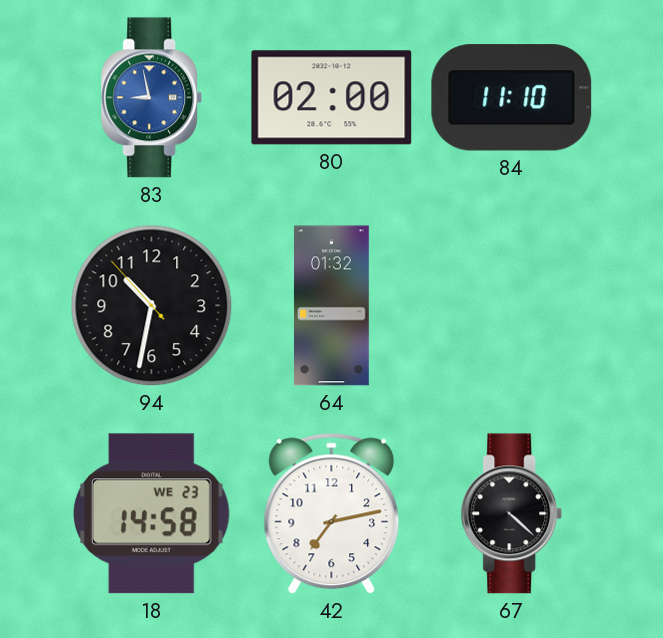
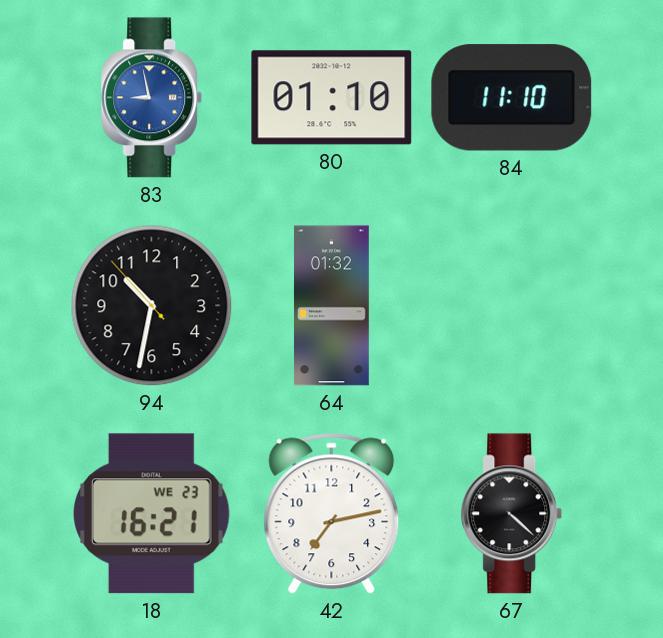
80: 02:00 -> 01:10
18: 14:58 -> 16:21
